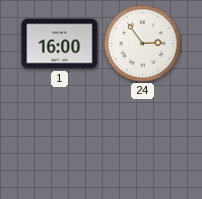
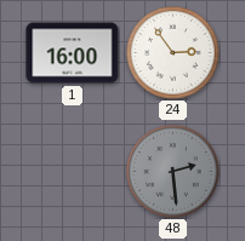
48: none -> 2:29
